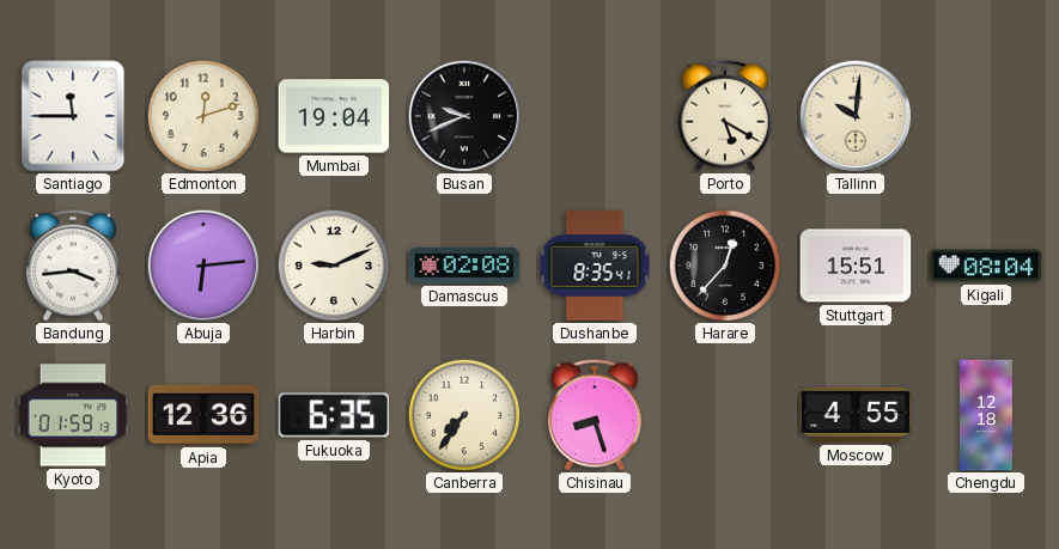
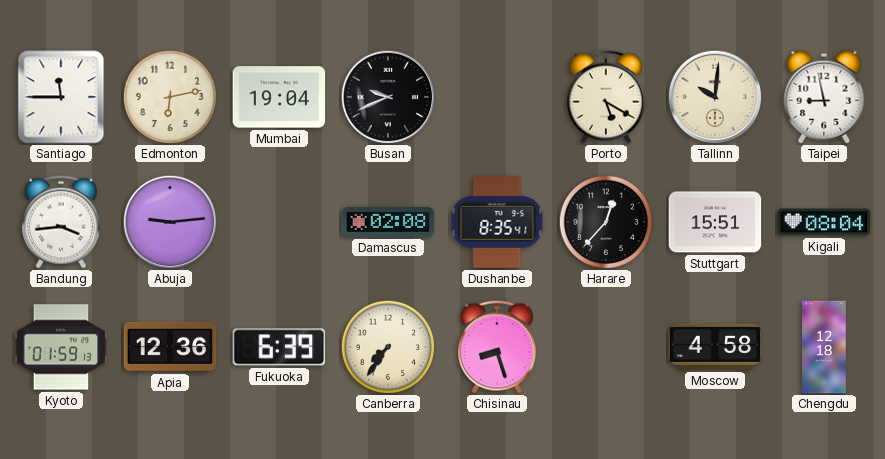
Edmonton: 12:12 -> 6:13
Taipei: none -> 8:58
Abuja: 6:14 -> 9:14
Harbin: 9:11 -> none
Fukuoka: 6:35 -> 6:39
Moscow: 4:55 -> 4:58
